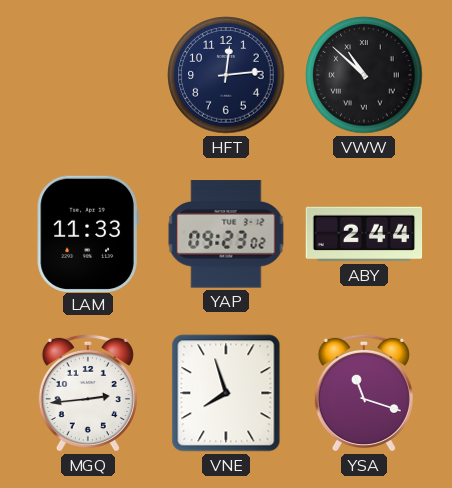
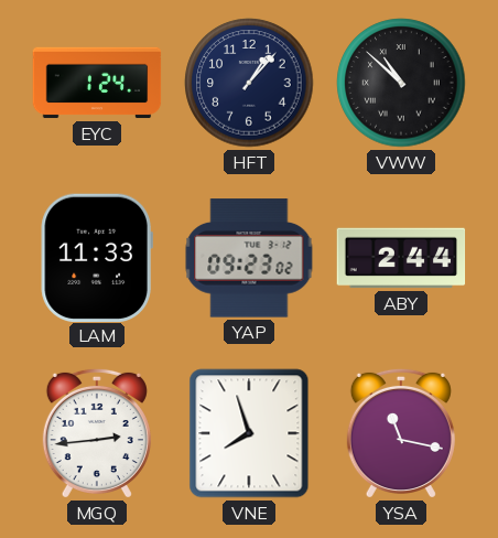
EYC: none -> 1:24
HFT: 12:14 -> 1:07
YSA: 11:18 -> 11:17
